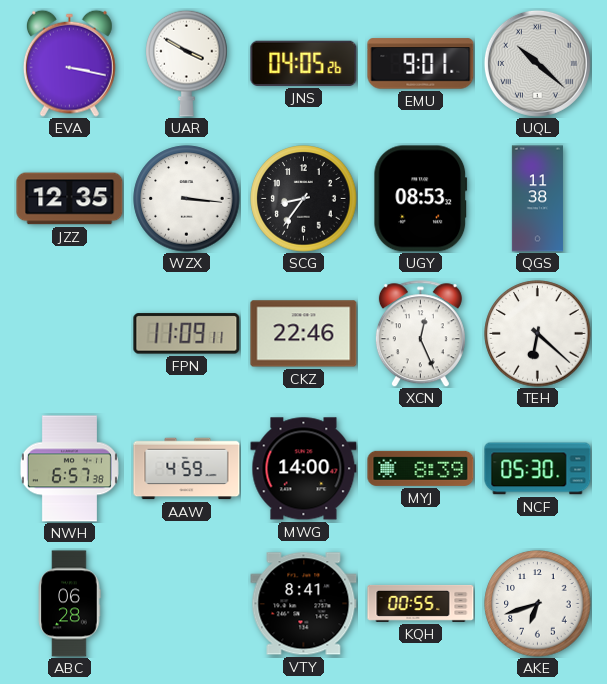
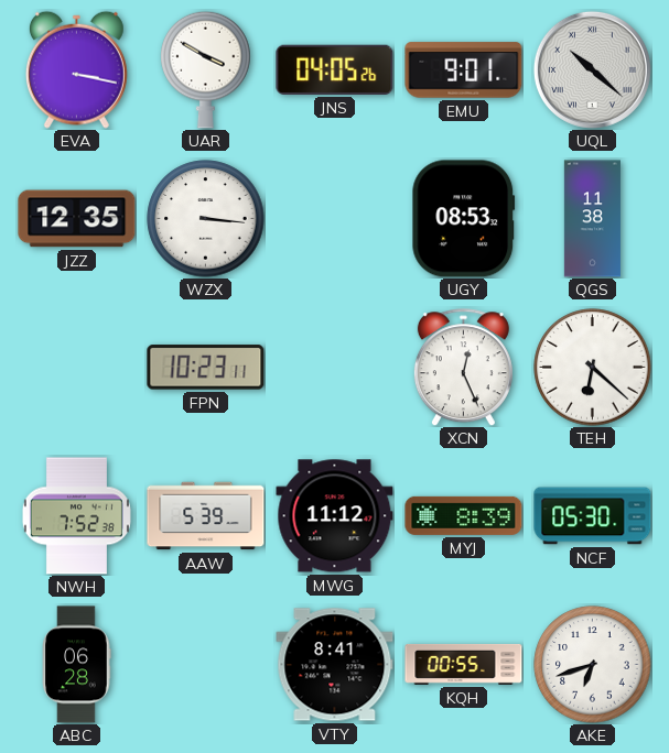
SCG: 8:36 -> none
FPN: 11:09 -> 10:23
CKZ: 22:46 -> none
NWH: 6:57 -> 7:52
AAW: 4:59 -> 5:39
MWG: 14:00 -> 11:12
